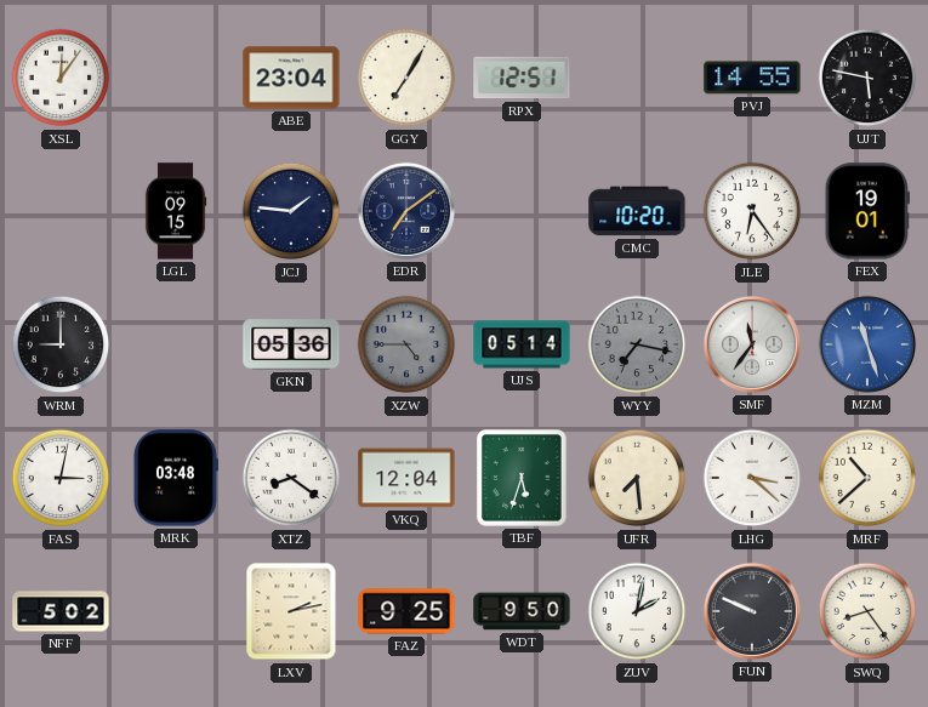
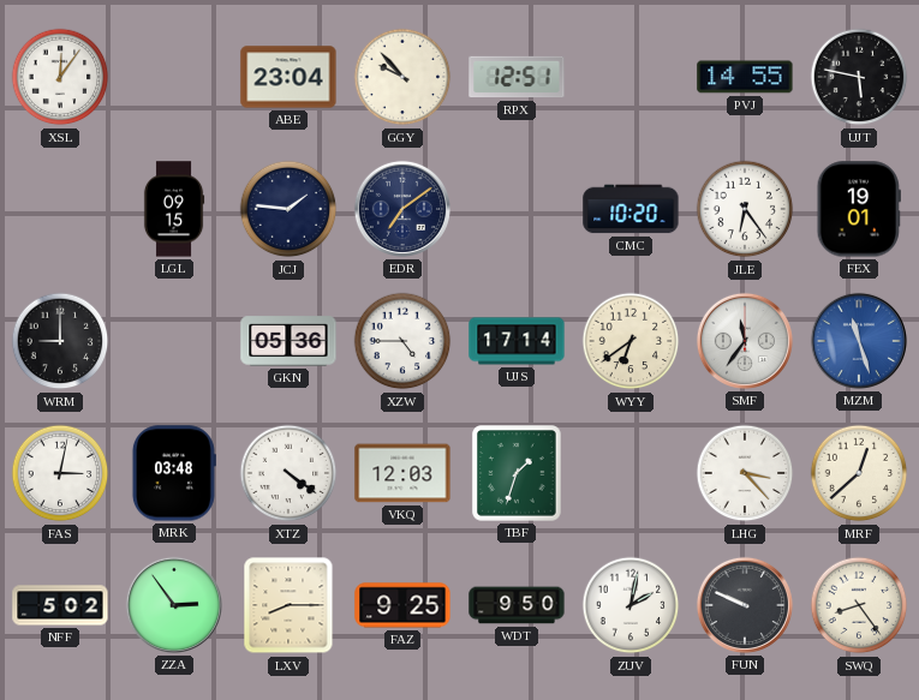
GGY: 7:05 -> 9:53
XZW dial: grey -> white
UJS: 05:14 -> 17:14
WYY: 7:17 -> 6:39
WYY dial: grey -> cream
XTZ: 8:21 -> 4:21
VKQ: 12:04 -> 12:03
TBF: 5:33 -> 1:33
UFR: 7:29 -> none
LHG: 3:22 -> 3:23
MRF: 10:38 -> 12:38
ZZA: none -> 2:54
LXV: 2:13 -> 8:15
